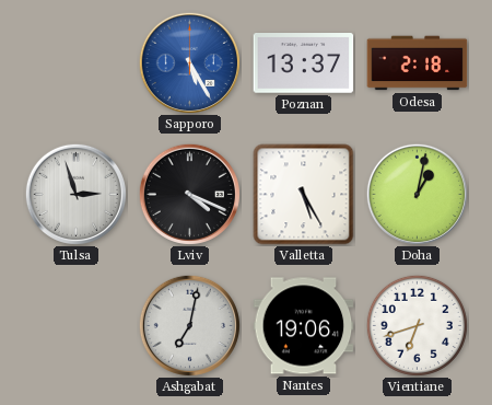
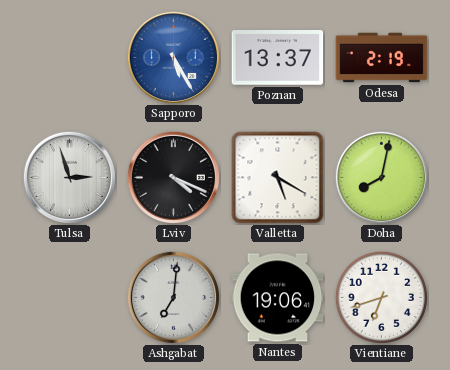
Odesa: 2:18 -> 2:19
Valletta: 5:25 -> 5:20
Doha: 1:02 -> 8:02
Ashgabat: 7:02 -> 7:01
